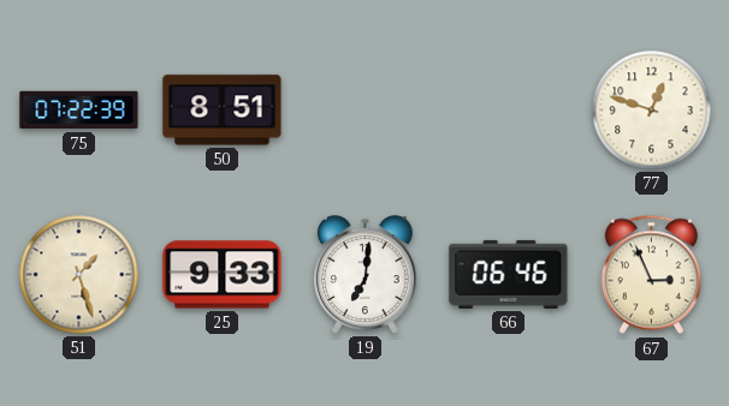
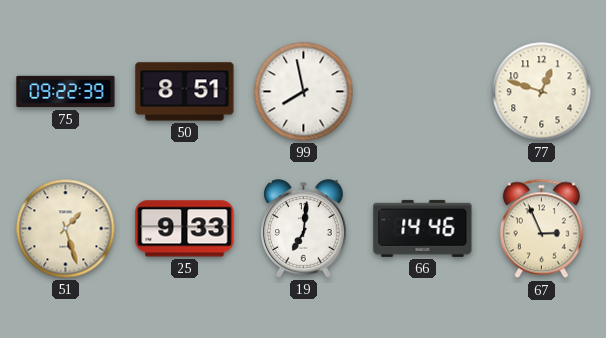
75: 07:22 -> 09:22
99: none -> 7:58
66: 06:46 -> 14:46
